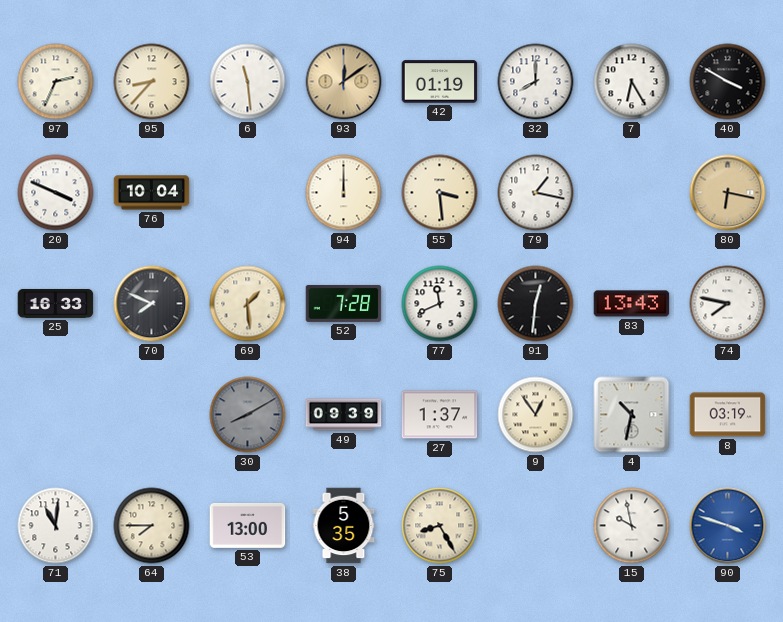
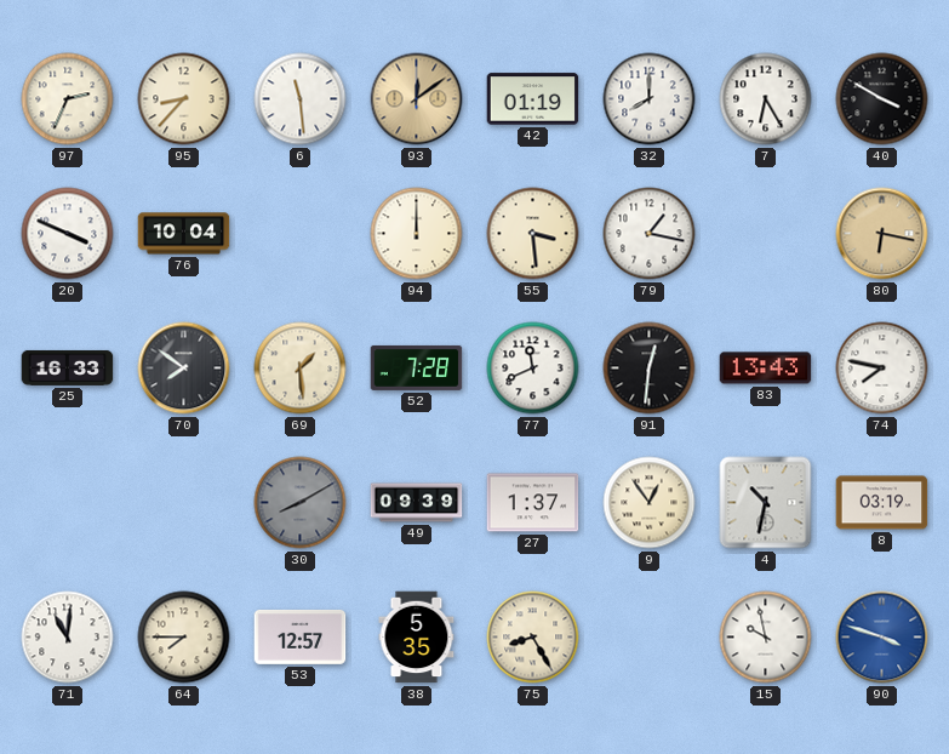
70: 7:49 -> 7:51
53: 13:00 -> 12:57
